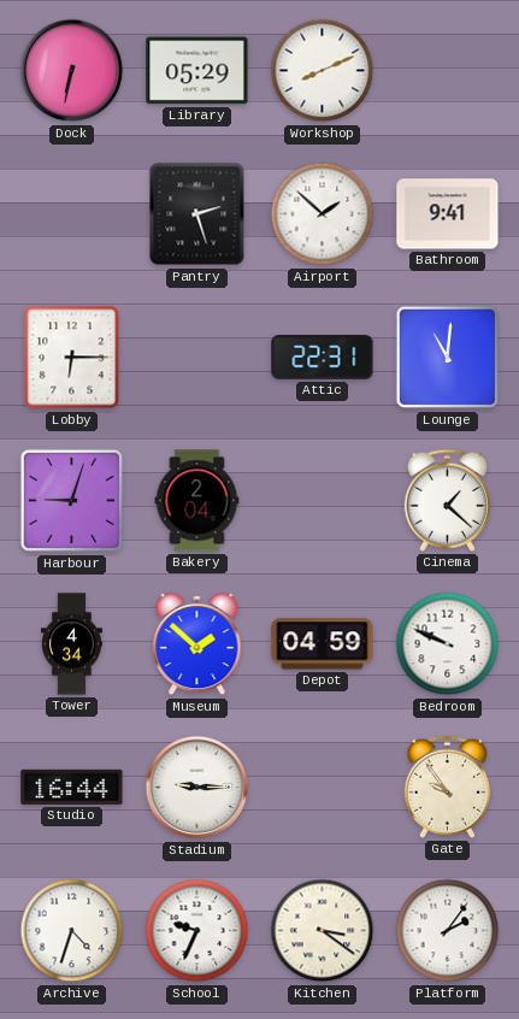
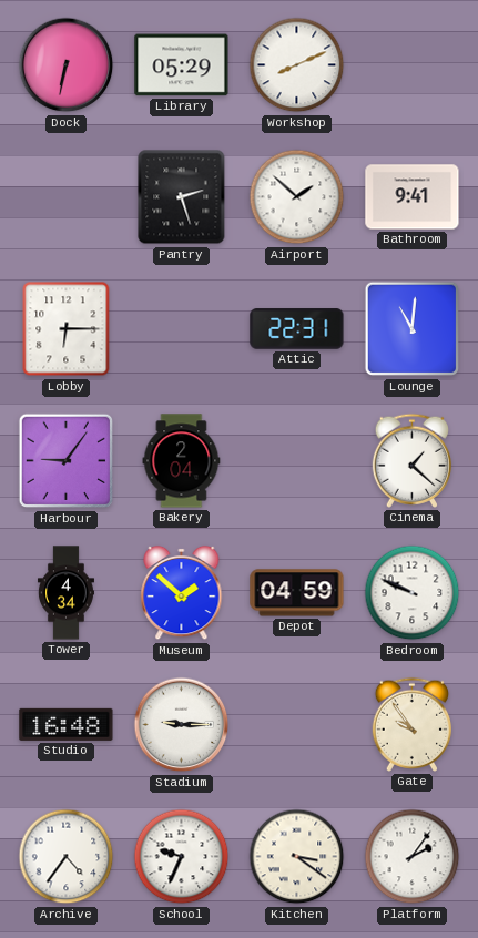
Harbour: 9:03 -> 9:06
Studio: 16:44 -> 16:48
Archive: 4:33 -> 4:36
